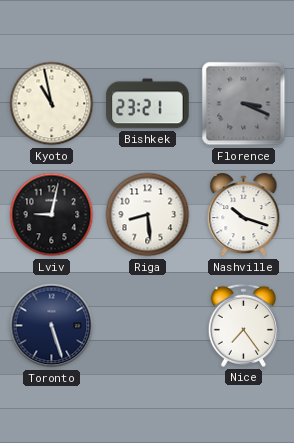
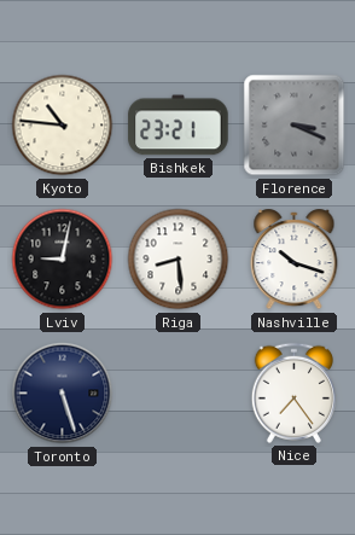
Kyoto: 10:58 -> 10:46
